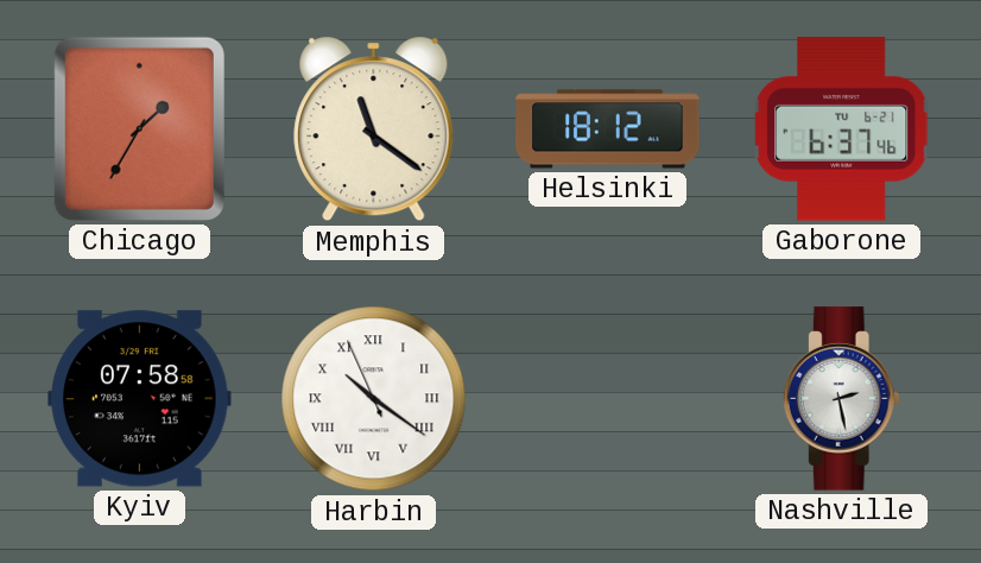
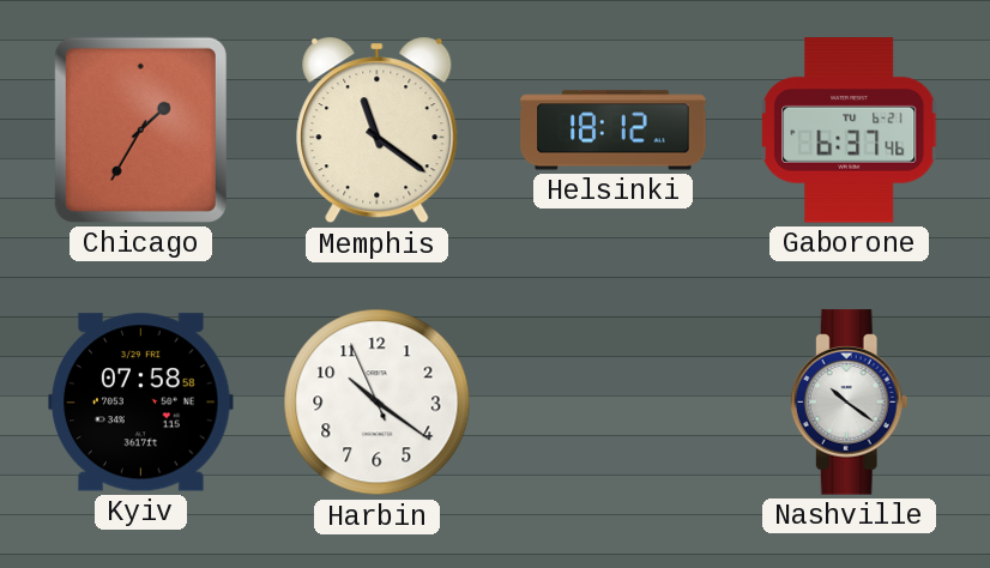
Harbin numerals: Roman -> Arabic
Nashville: 2:28 -> 10:21
